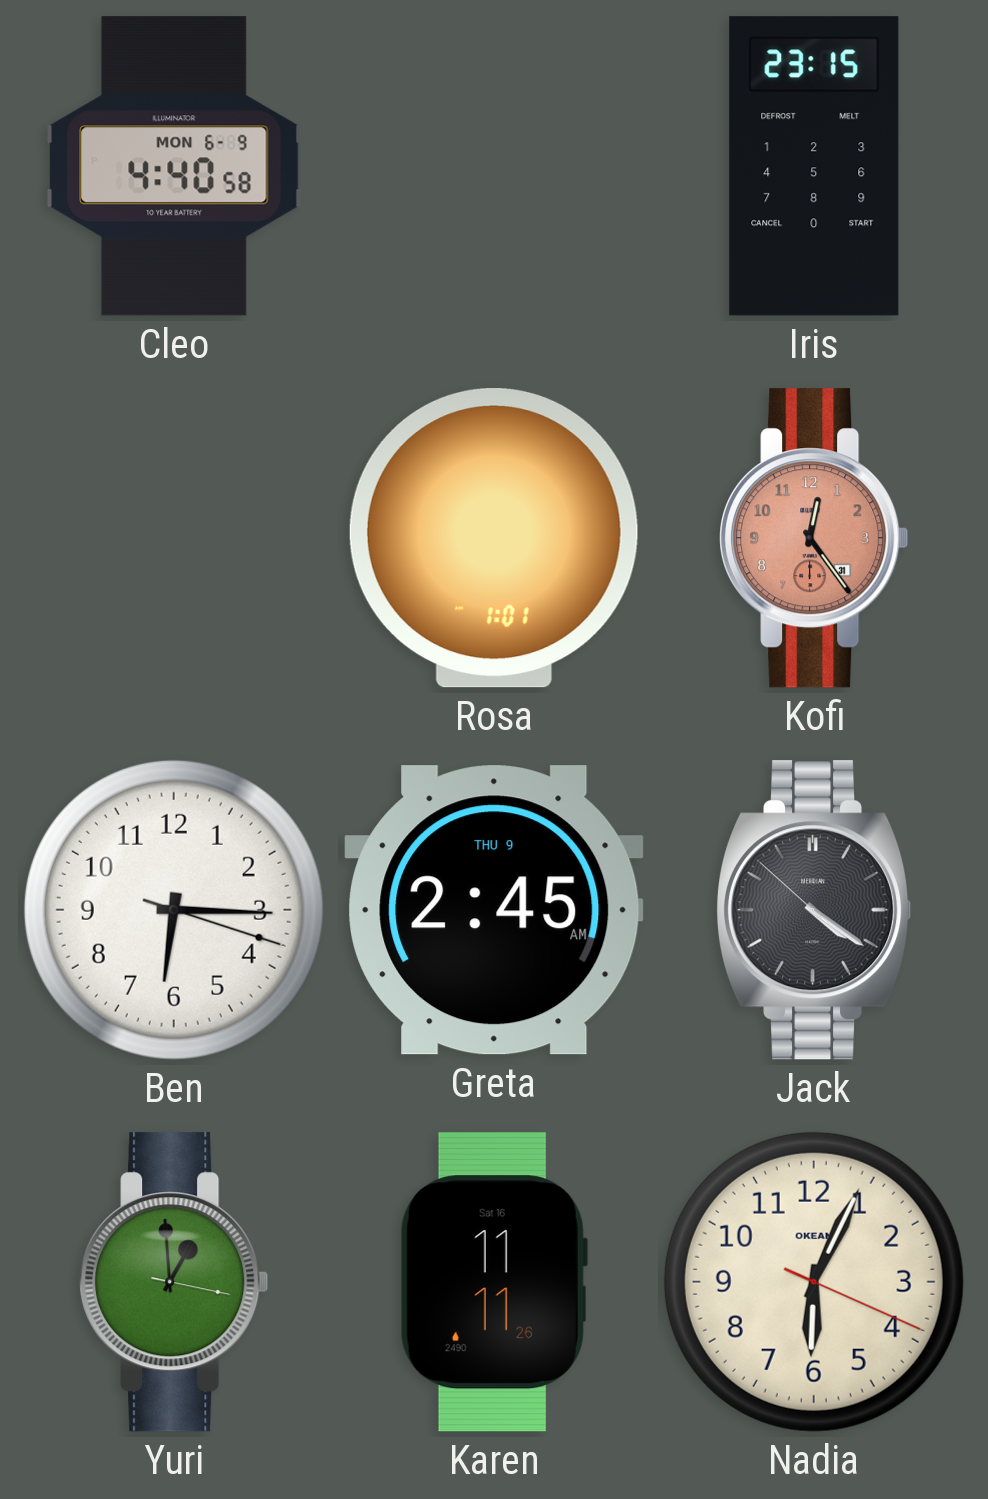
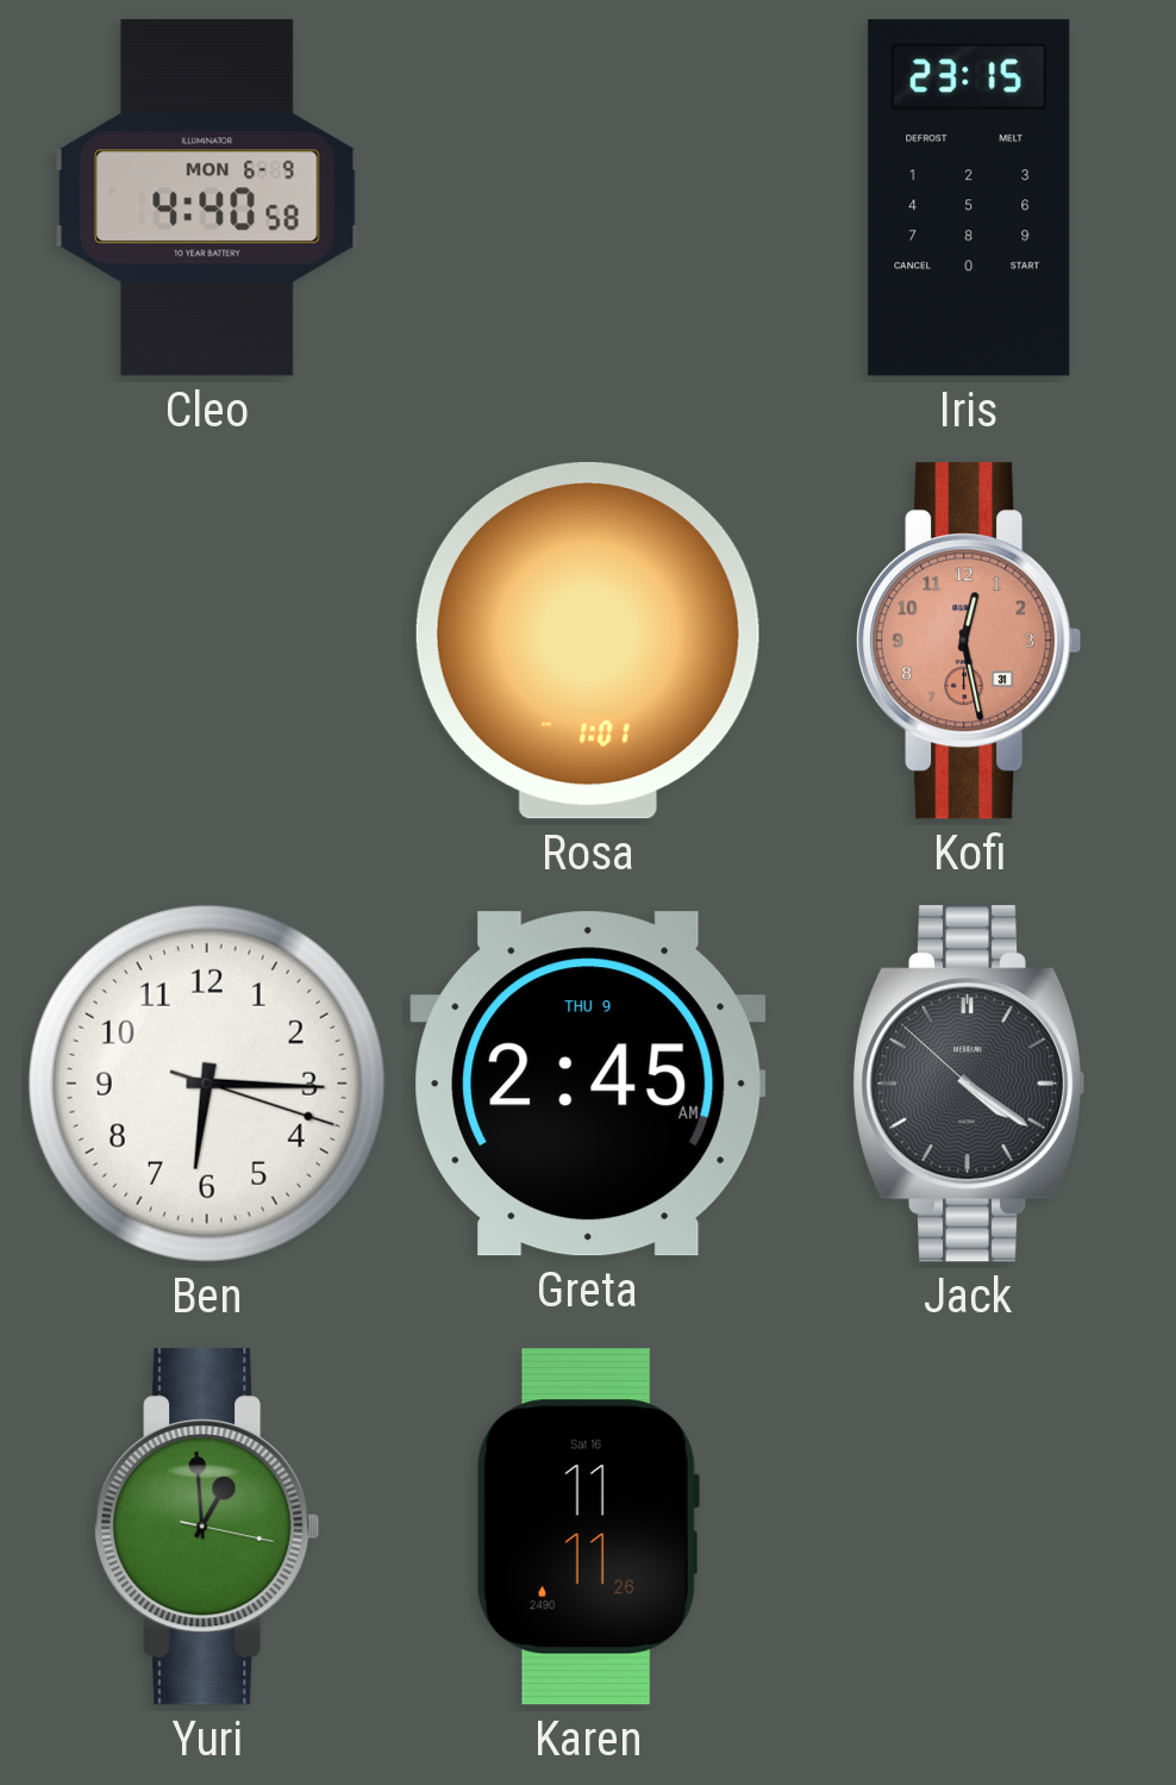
Kofi: 12:24 -> 12:28
Nadia: 6:04 -> none
